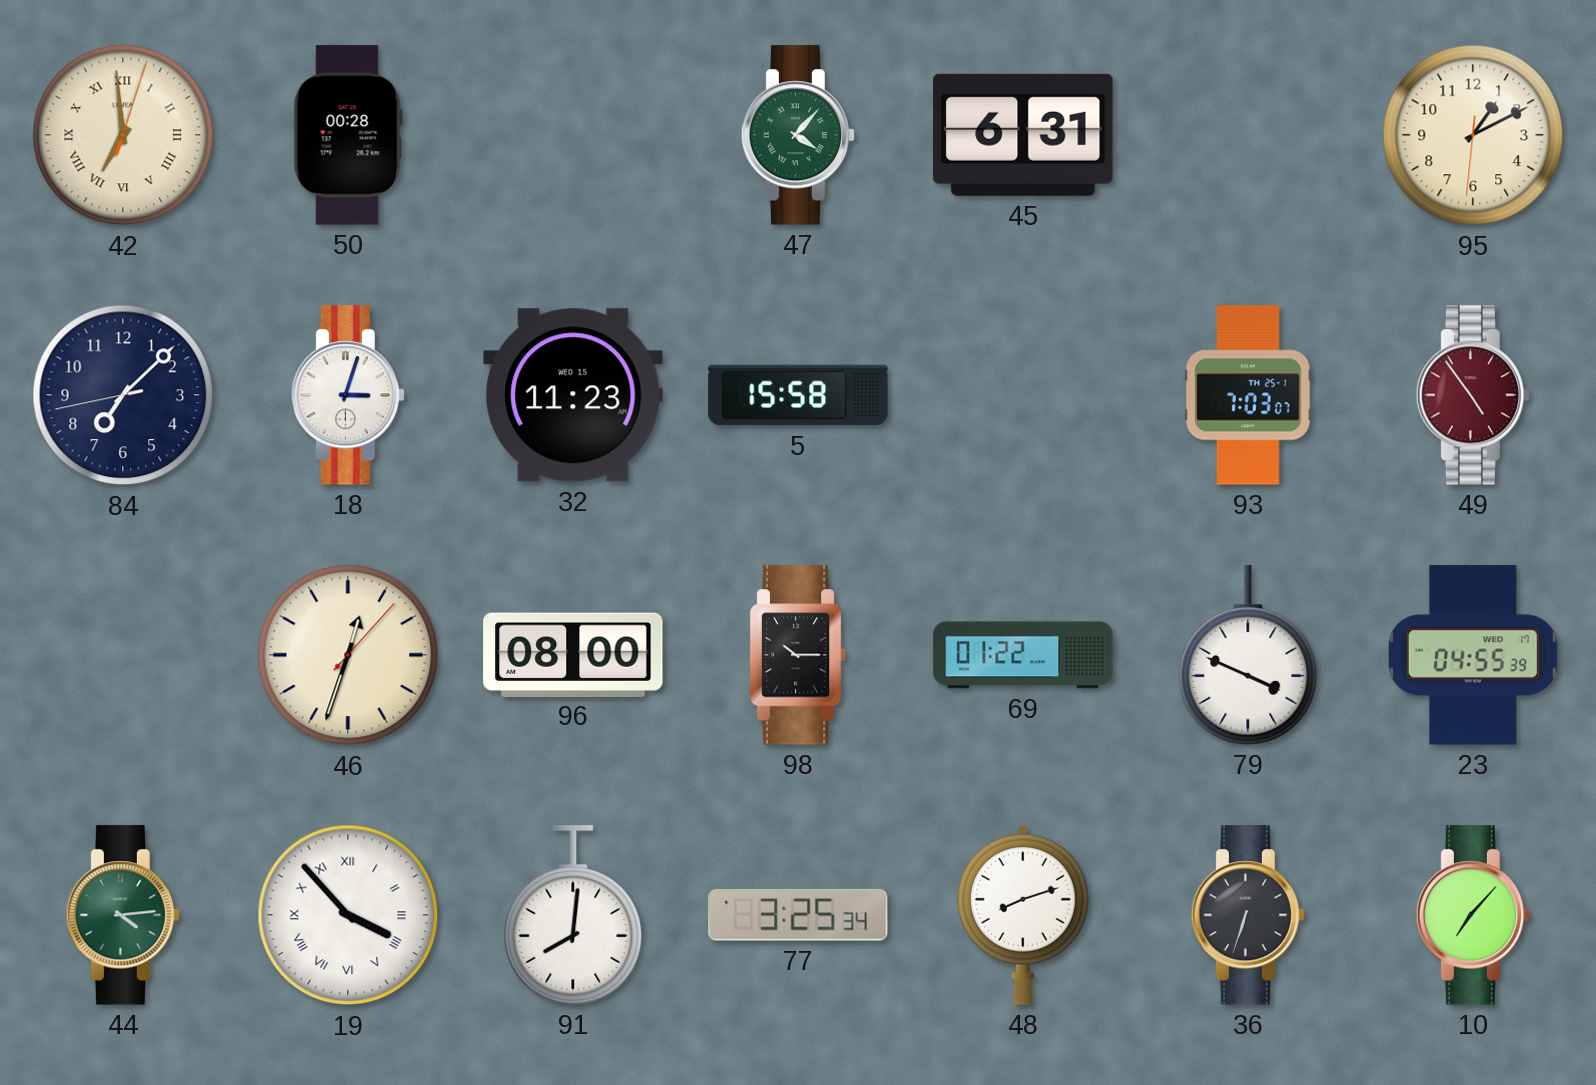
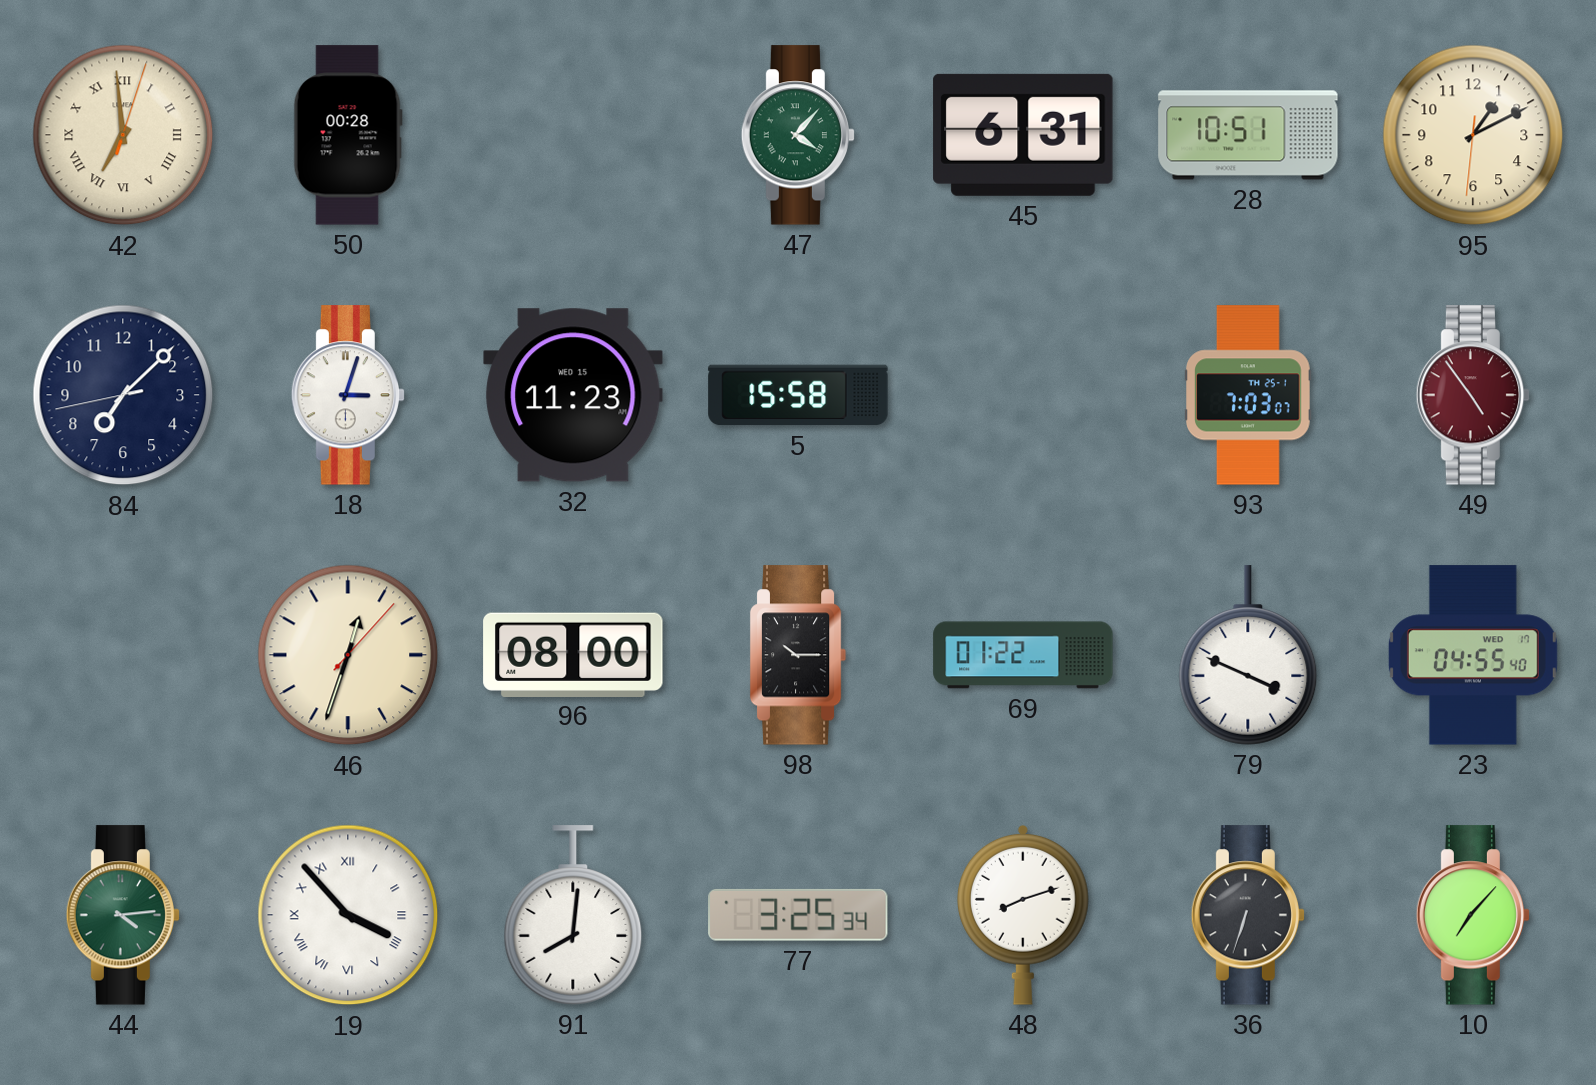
28: none -> 10:51
23: 04:55:39 -> 04:55:40
